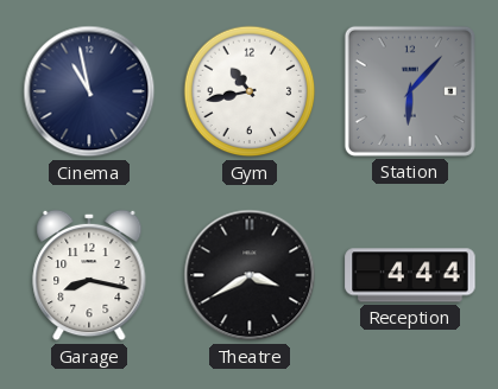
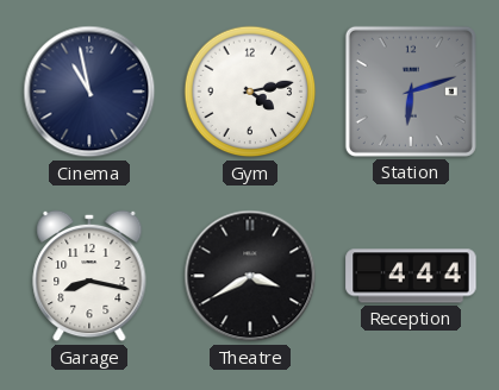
Gym: 10:43 -> 4:13
Station: 6:07 -> 6:12
